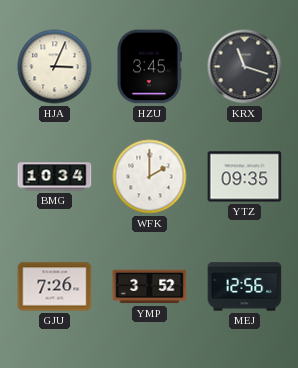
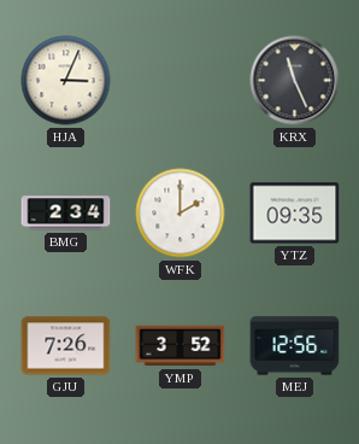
HZU: 3:45 -> none
KRX: 11:18 -> 11:26
BMG: 10:34 -> 2:34
